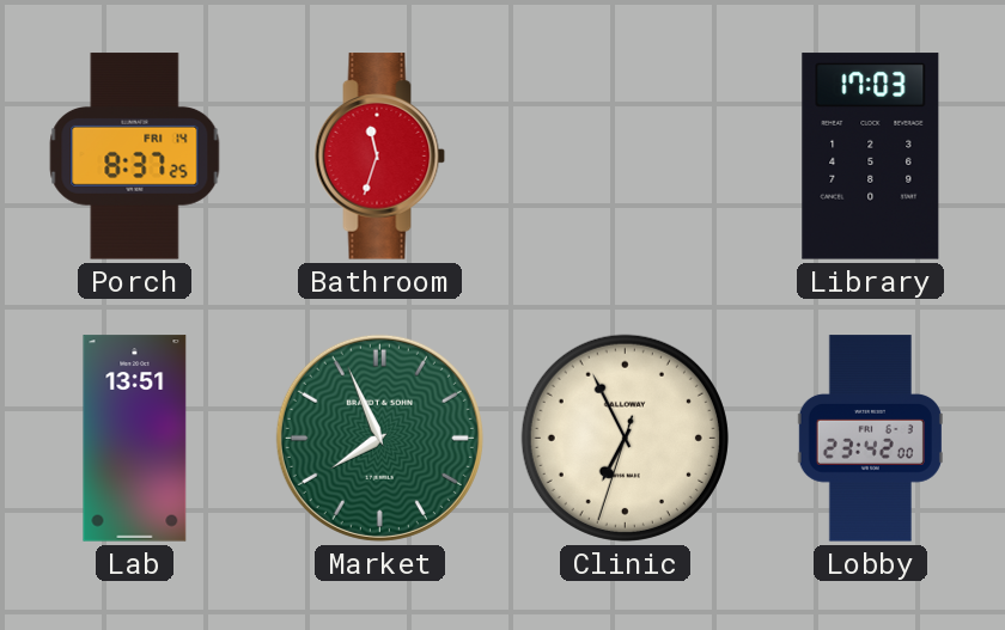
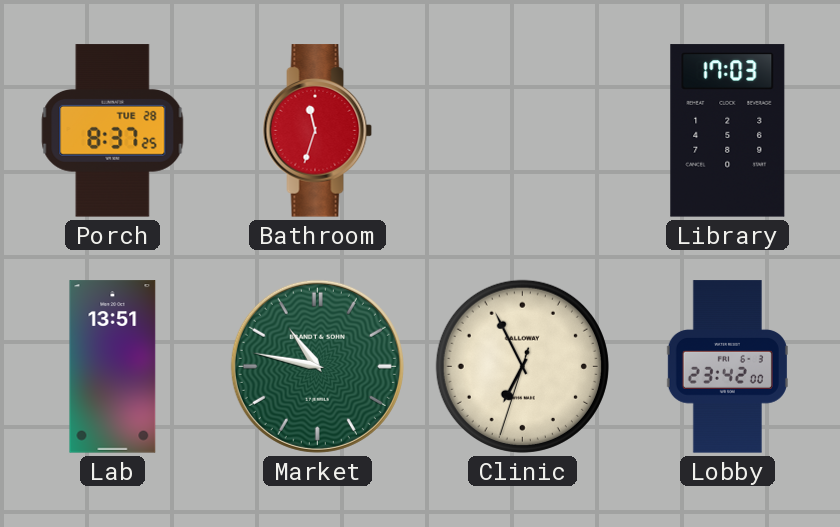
Porch date: FRI 14 -> TUE 28
Market: 7:56 -> 10:47
